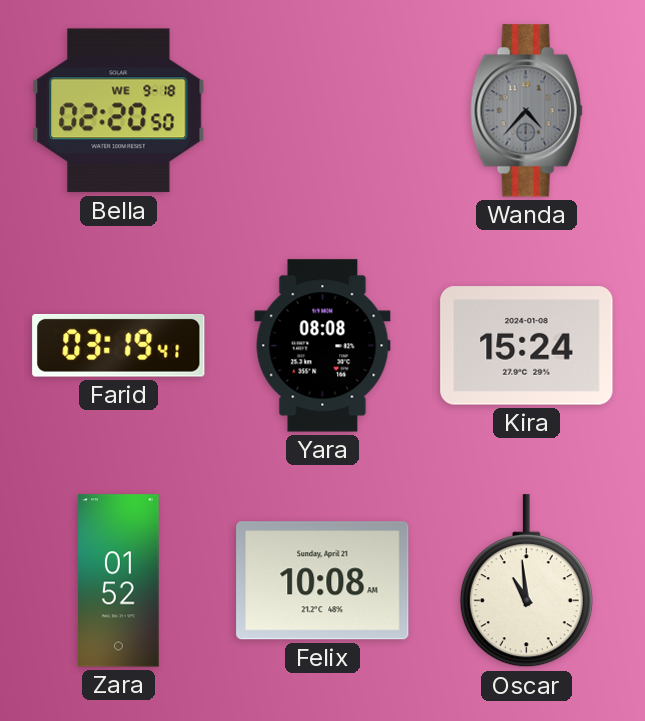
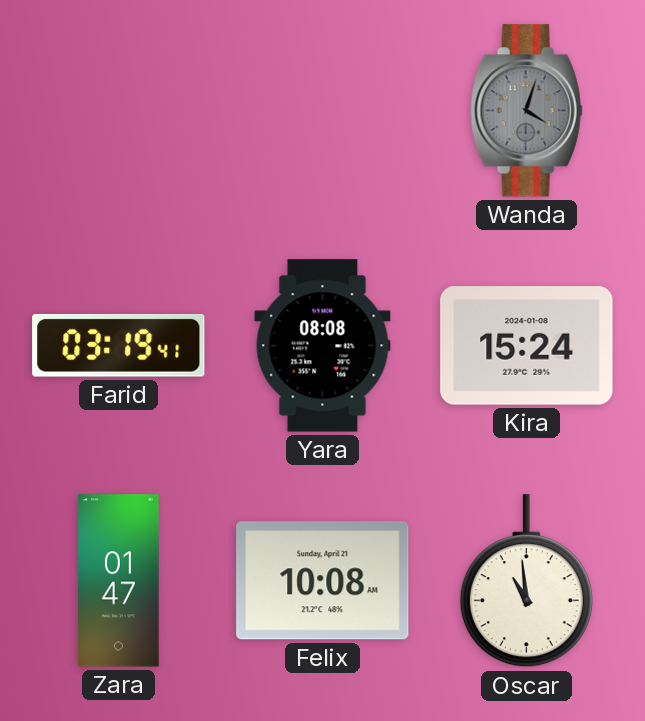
Bella: 02:20 -> none
Wanda: 4:37 -> 4:03
Zara: 01:52 -> 01:47
